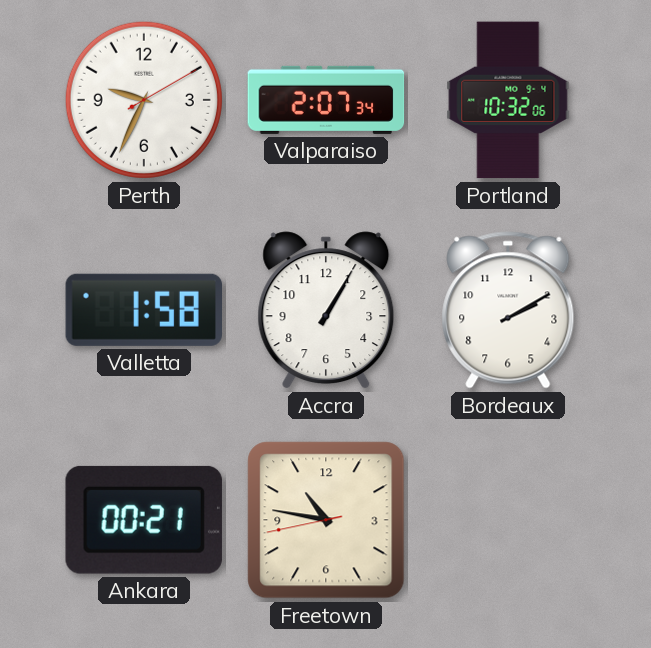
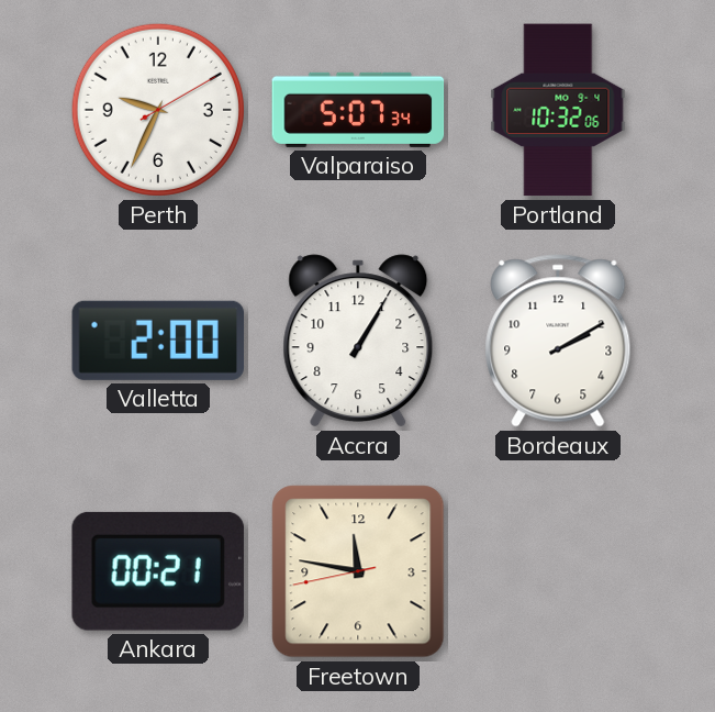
Valparaiso: 2:07 -> 5:07
Valletta: 1:58 -> 2:00
Freetown: 10:46 -> 11:46
